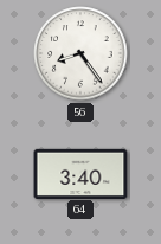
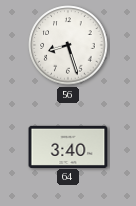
56: 8:24 -> 8:27
